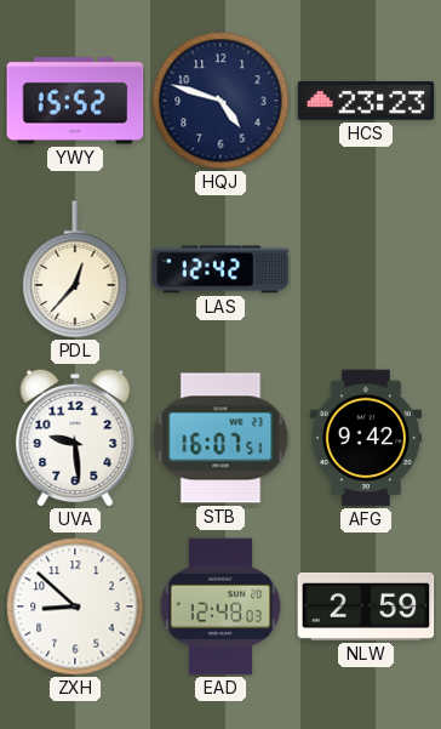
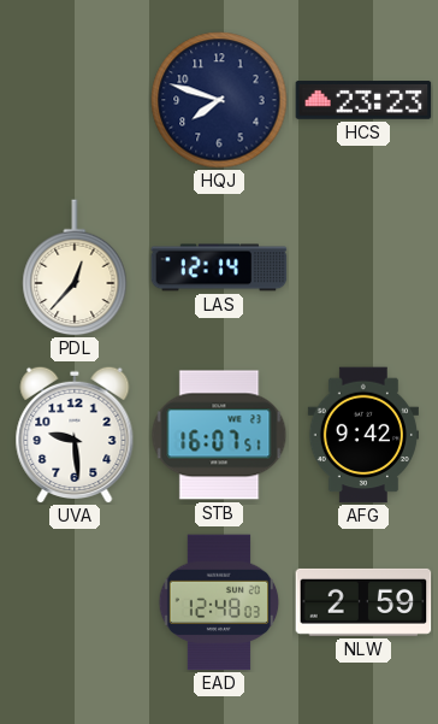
YWY: 15:52 -> none
HQJ: 4:48 -> 7:48
LAS: 12:42 -> 12:14
ZXH: 8:52 -> none
